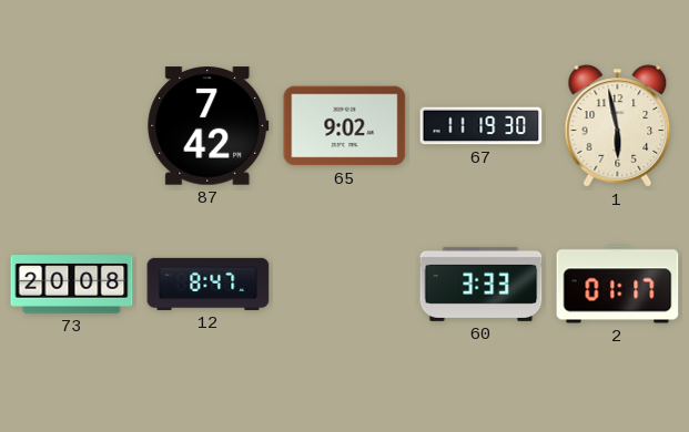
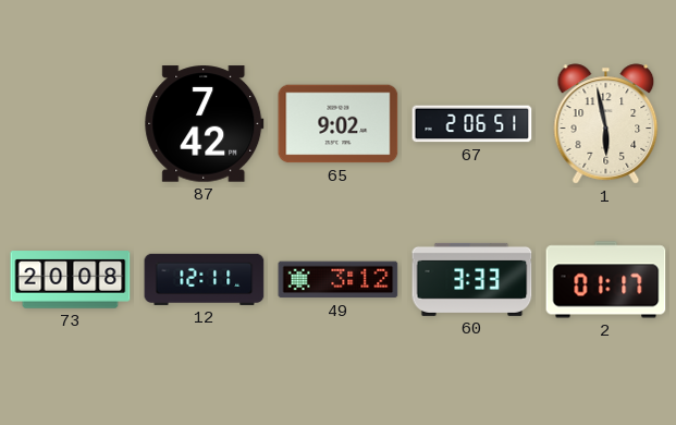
67: 11:19 -> 2:06
12: 8:47 -> 12:11
49: none -> 3:12
